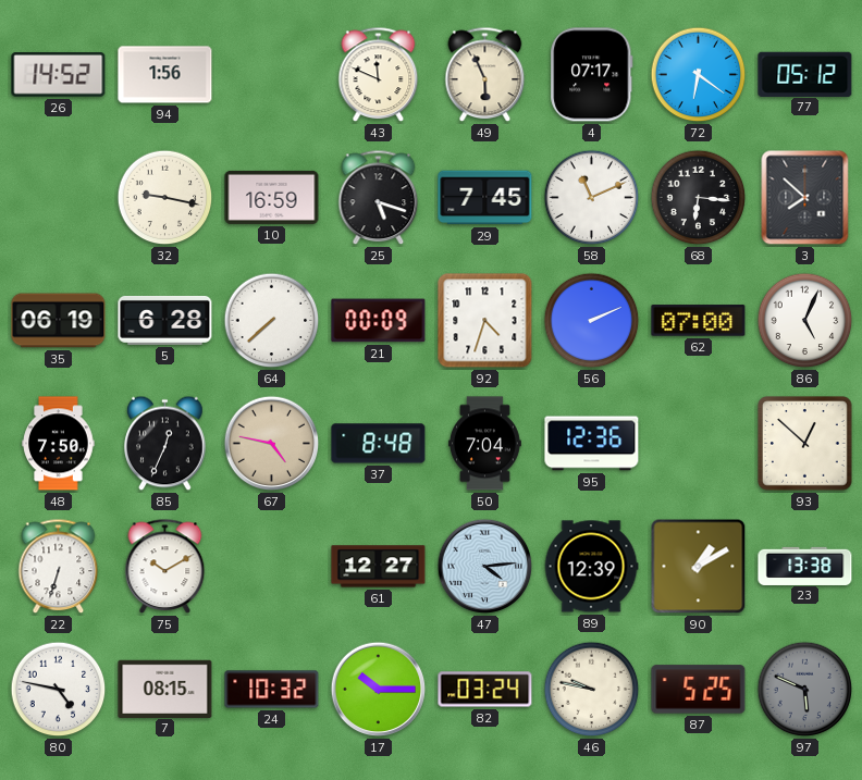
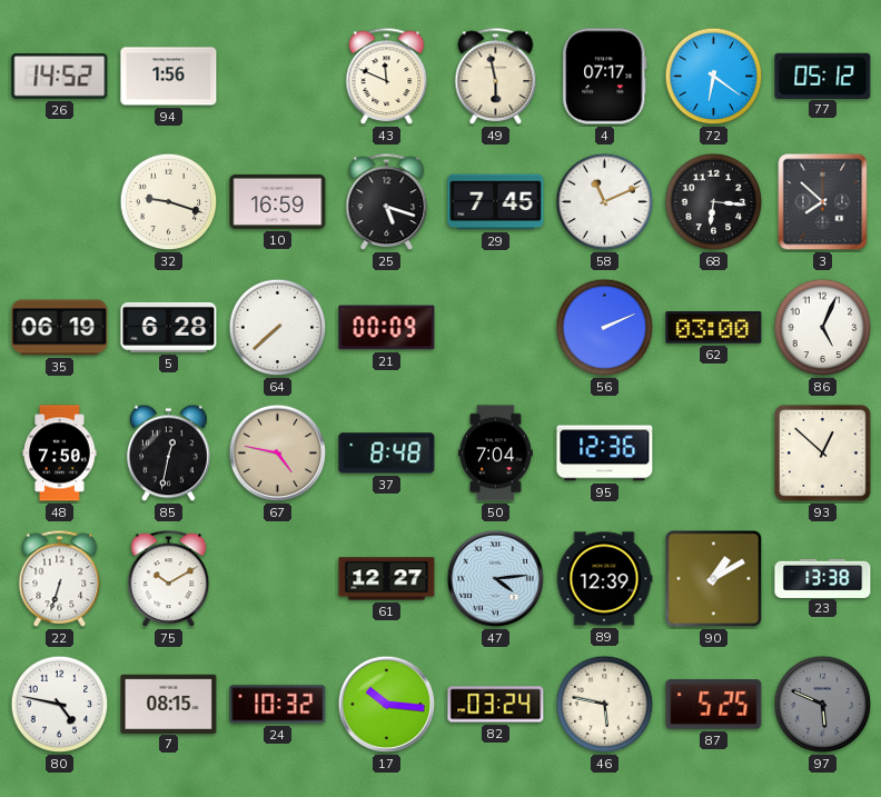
49: 5:56 -> 5:58
32: 9:17 -> 9:18
92: 4:33 -> none
62: 07:00 -> 03:00
85: 12:34 -> 12:32
17: 10:15 -> 10:16
46: 9:47 -> 5:47
